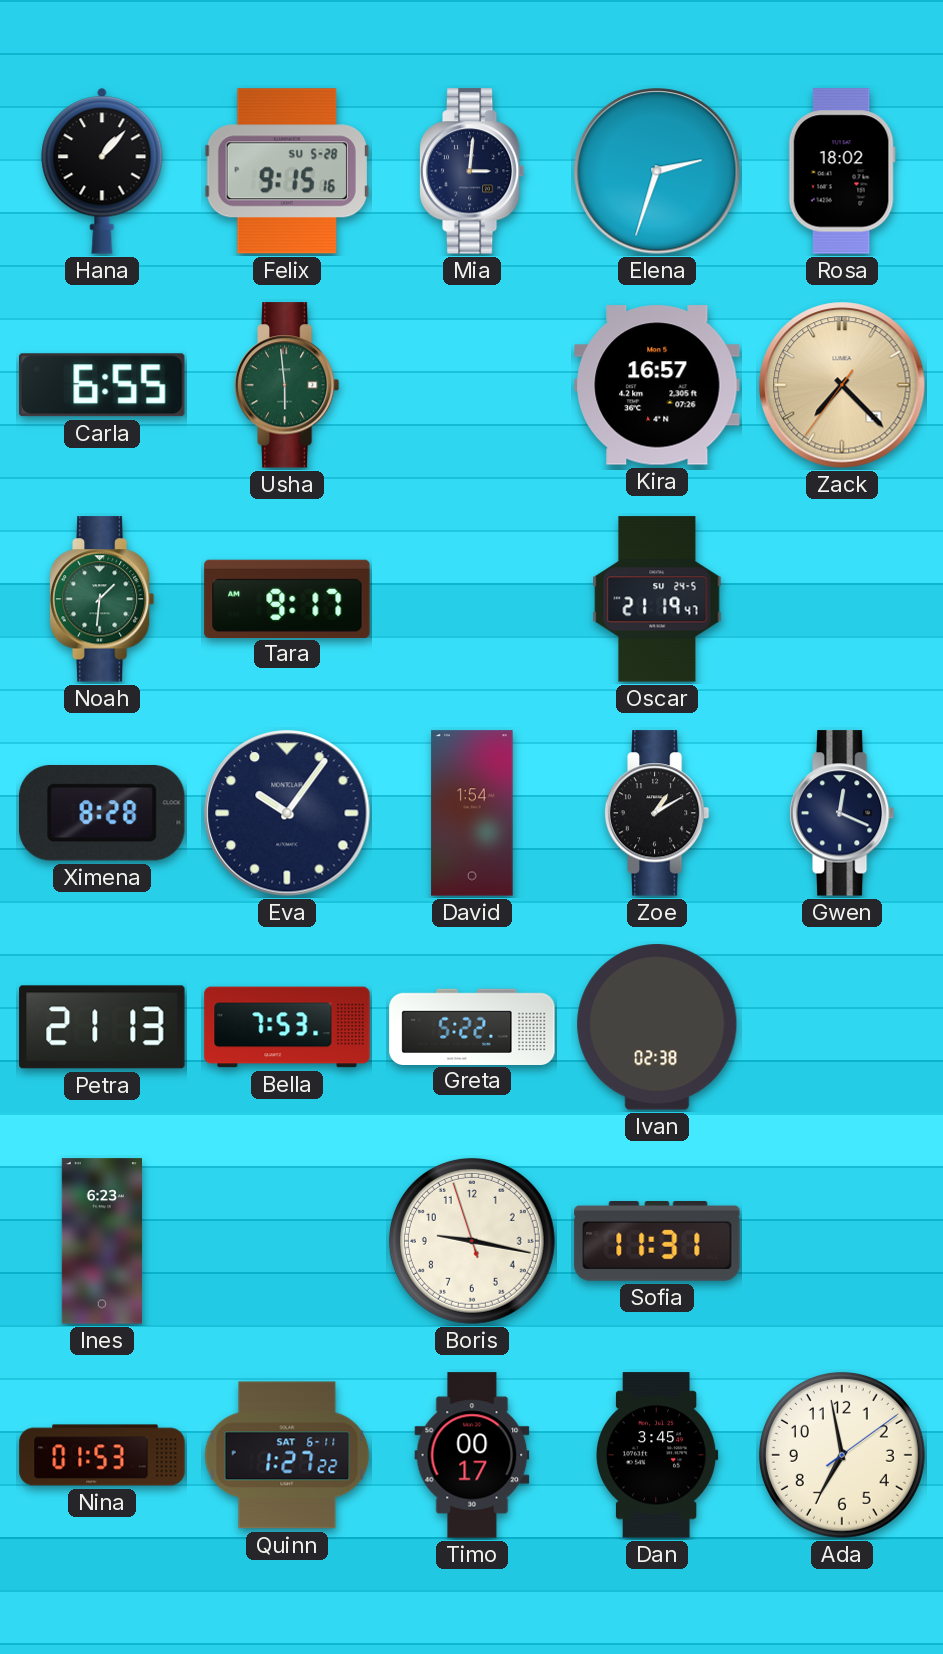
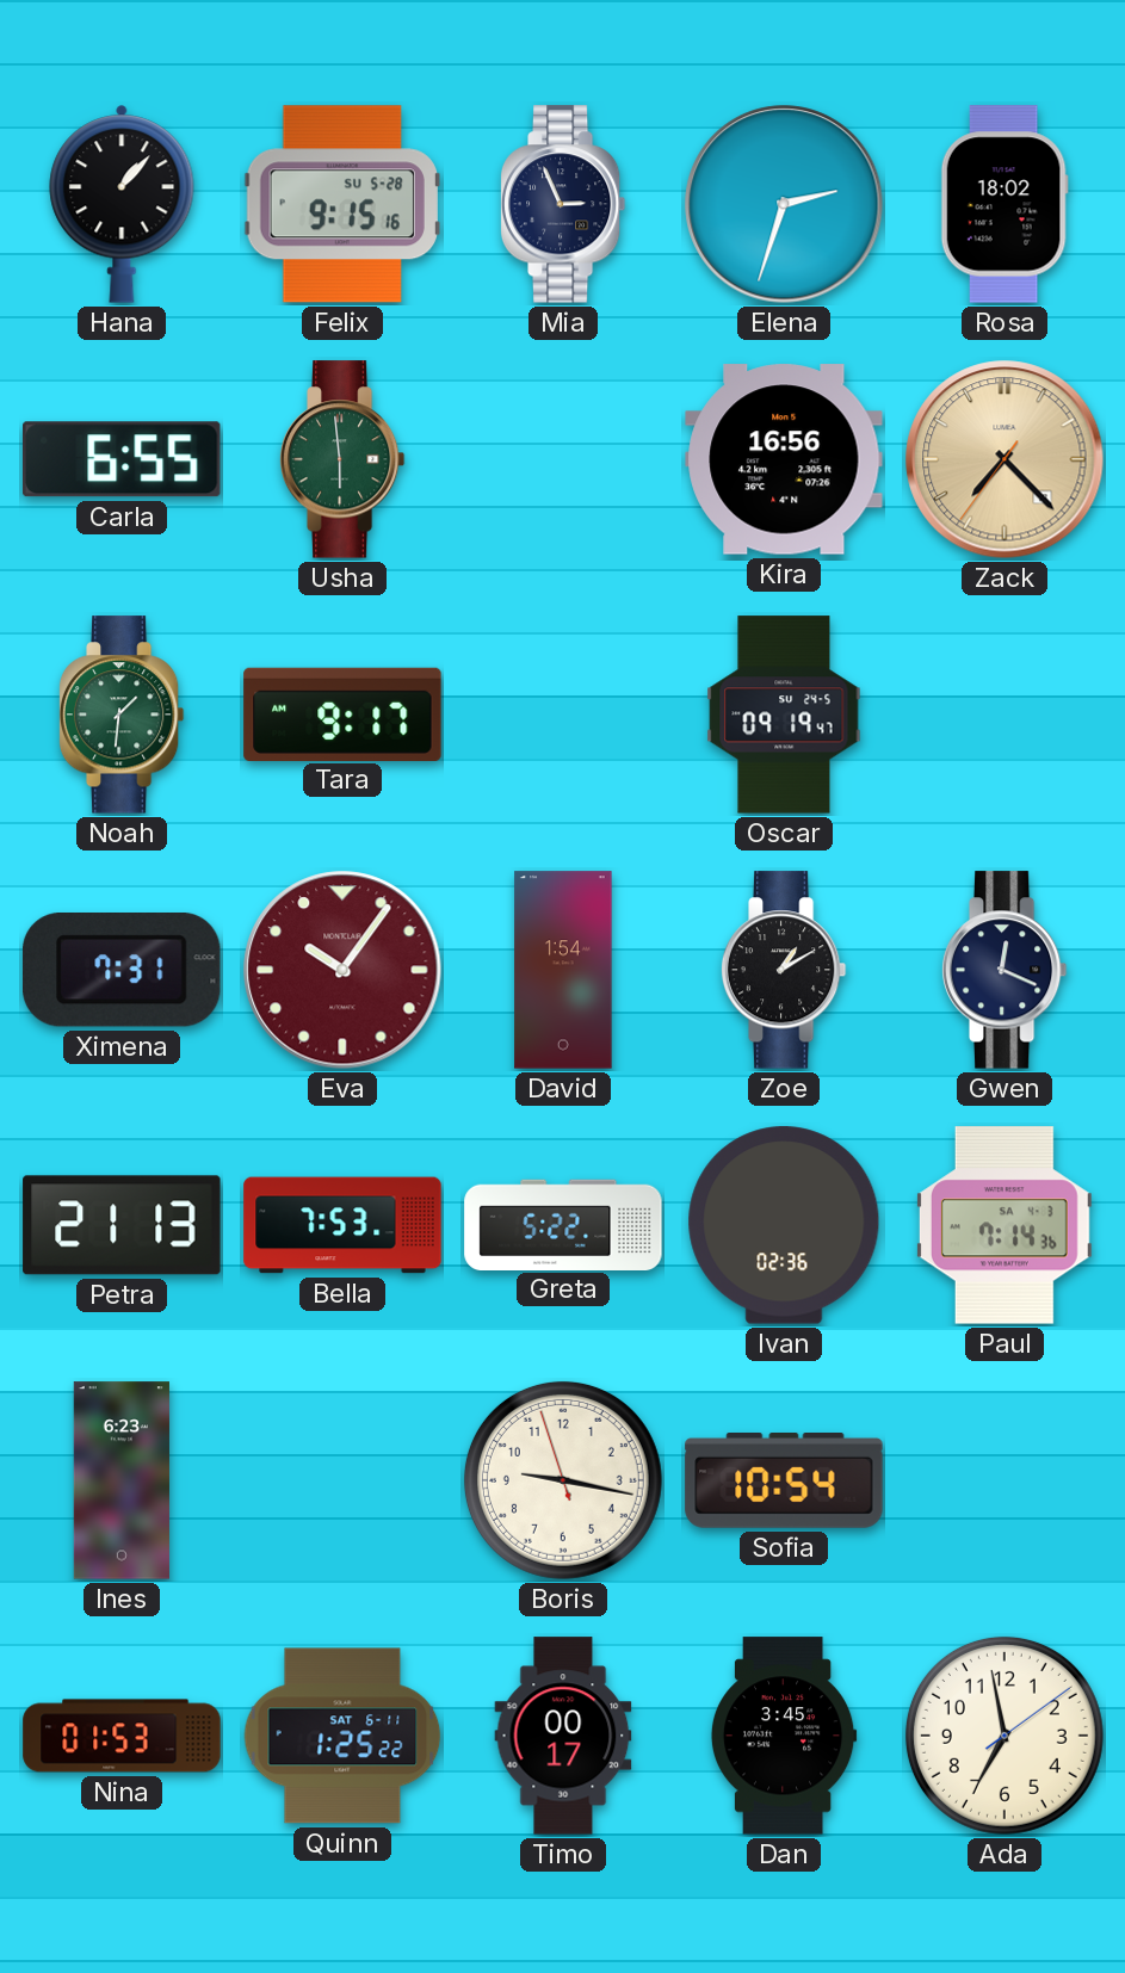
Mia: 3:01 -> 2:56
Kira: 16:57 -> 16:56
Oscar: 21:19 -> 09:19
Ximena: 8:28 -> 7:31
Eva dial: navy -> burgundy
Ivan: 02:38 -> 02:36
Paul: none -> 7:14
Sofia: 11:31 -> 10:54
Quinn: 1:27 -> 1:25
